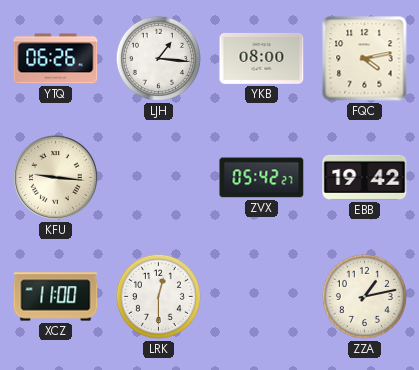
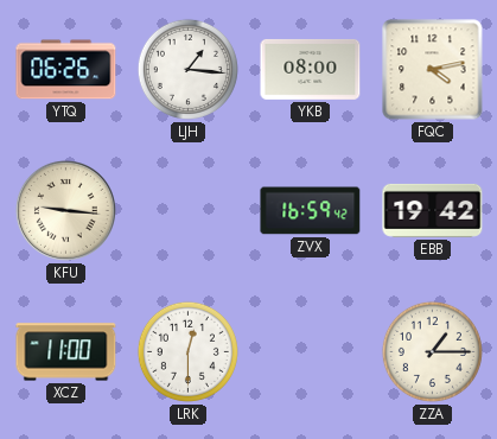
ZVX: 05:42 -> 16:59
ZZA: 1:13 -> 1:15
